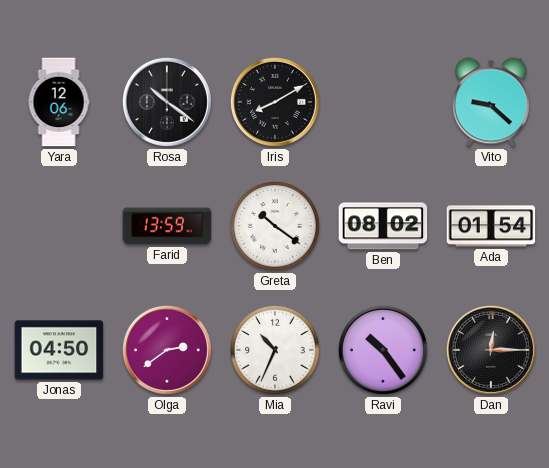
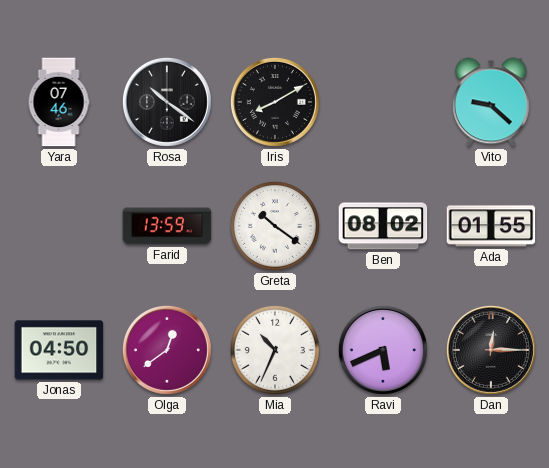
Yara: 12:06 -> 07:46
Ada: 01:54 -> 01:55
Olga: 2:39 -> 12:39
Ravi: 10:24 -> 5:41
